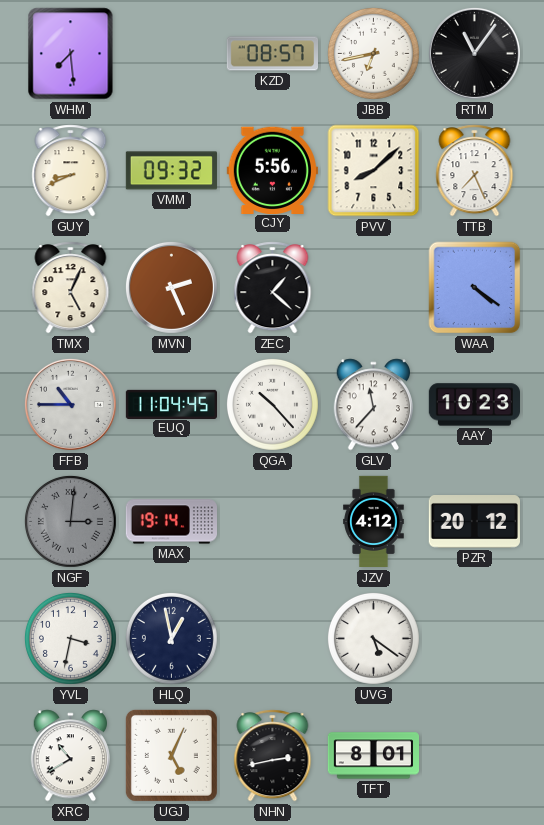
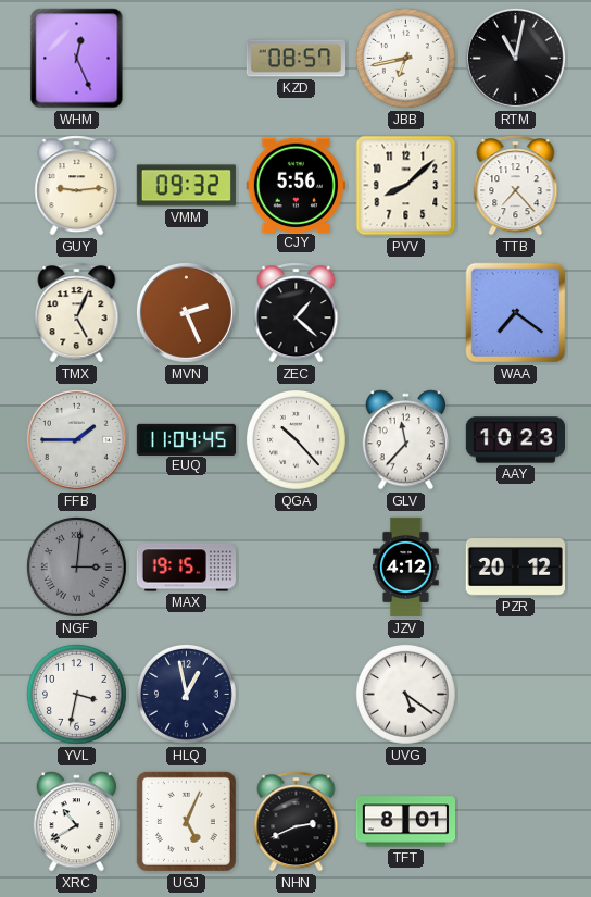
WHM: 7:29 -> 12:26
RTM: 11:06 -> 11:02
GUY: 8:41 -> 9:14
TTB: 7:26 -> 7:23
WAA: 4:21 -> 7:21
FFB: 10:45 -> 1:45
MAX: 19:14 -> 19:15
NHN: 2:43 -> 2:41
